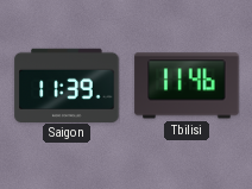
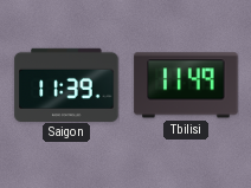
Tbilisi: 11:46 -> 11:49
